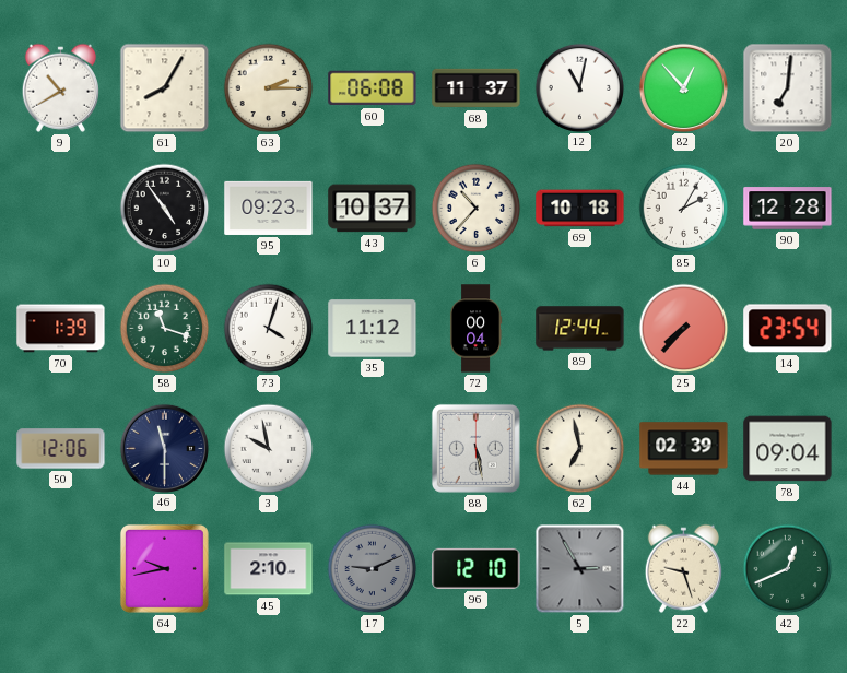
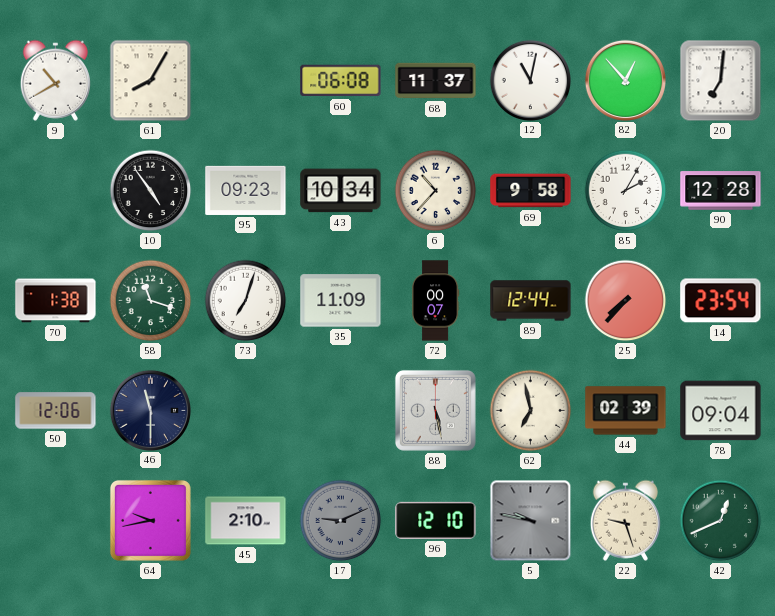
63: 2:15 -> none
43: 10:37 -> 10:34
69: 10:18 -> 9:58
70: 1:39 -> 1:38
73: 4:03 -> 7:03
35: 11:12 -> 11:09
72: 00:04 -> 00:07
3: 9:58 -> none
5: 2:55 -> 9:47
